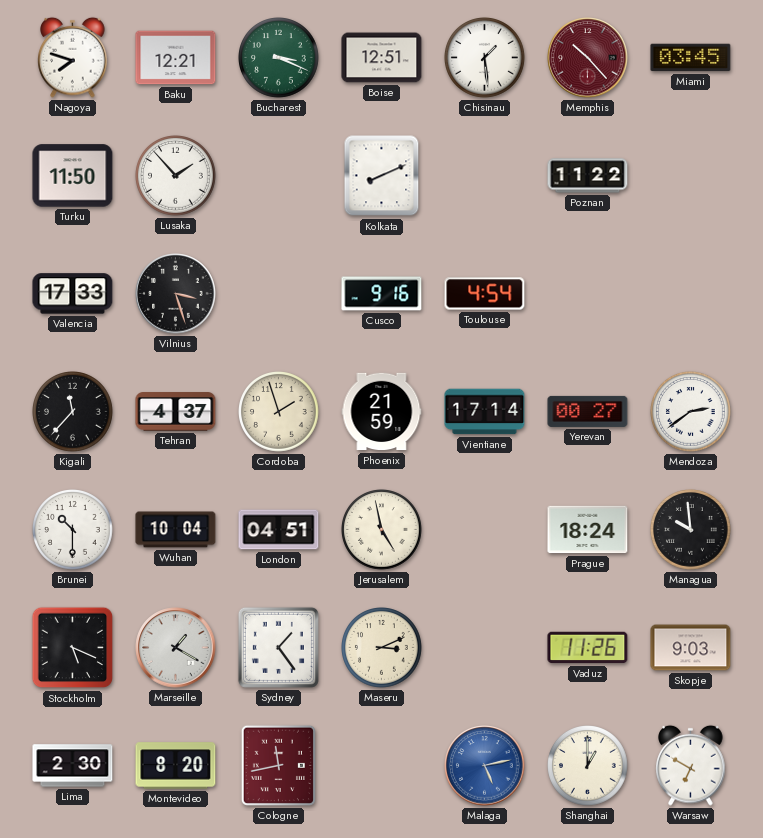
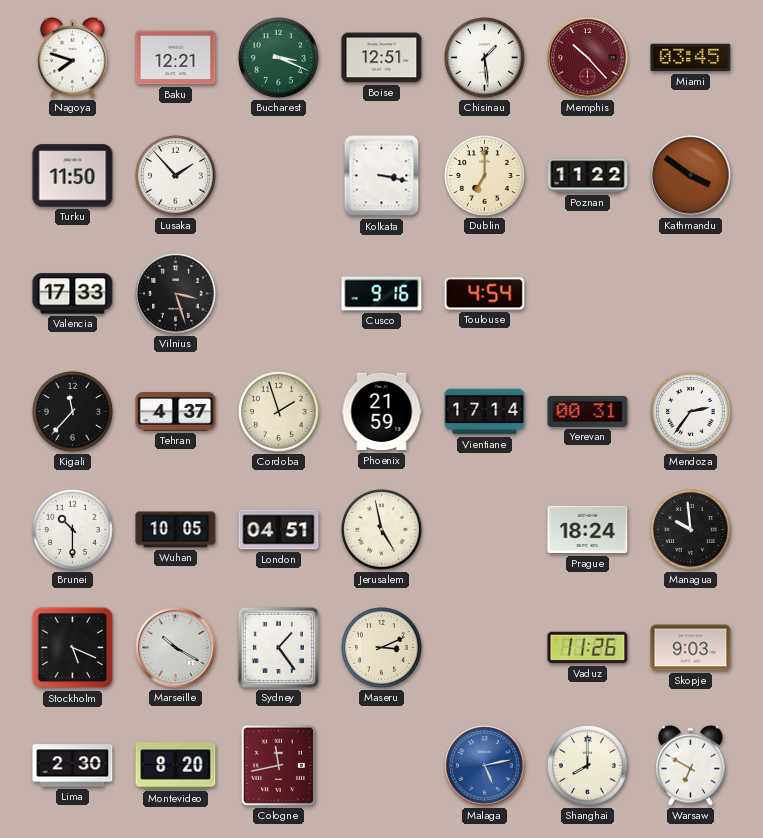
Kolkata: 8:11 -> 3:17
Dublin: none -> 7:00
Kathmandu: none -> 3:51
Yerevan: 00:27 -> 00:31
Mendoza: 2:39 -> 2:36
Wuhan: 10:04 -> 10:05
Marseille: 1:20 -> 10:20
Shanghai: 1:00 -> 8:00
